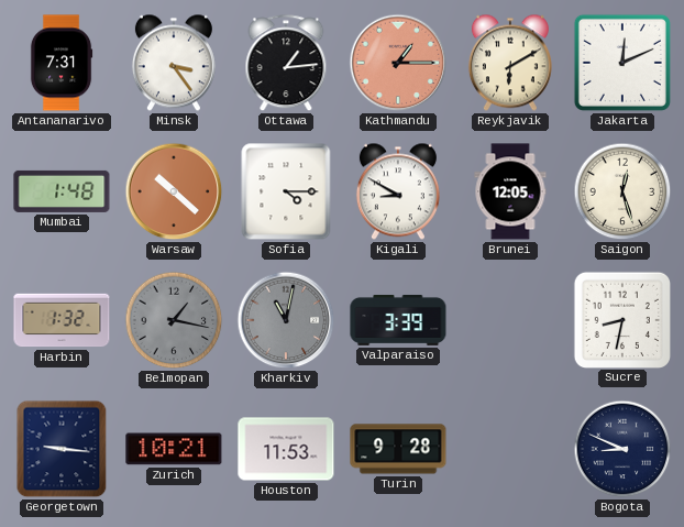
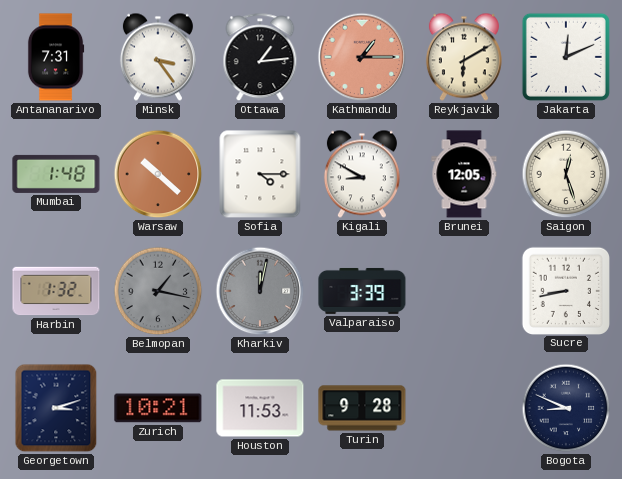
Kharkiv: 11:02 -> 12:02
Sucre: 8:32 -> 8:43
Georgetown: 9:16 -> 3:12
